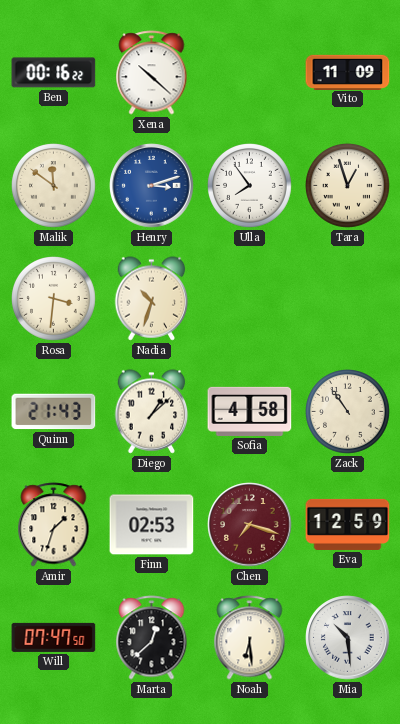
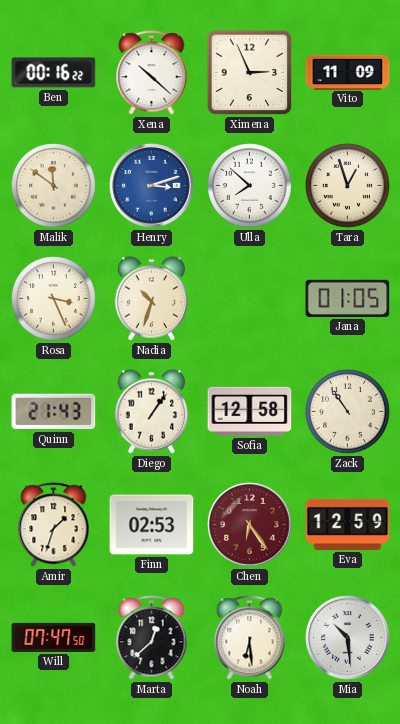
Ximena: none -> 2:56
Ulla: 7:54 -> 7:52
Rosa: 3:31 -> 3:26
Jana: none -> 01:05
Diego: 1:08 -> 1:06
Sofia: 4:58 -> 12:58
Chen: 7:18 -> 6:24
